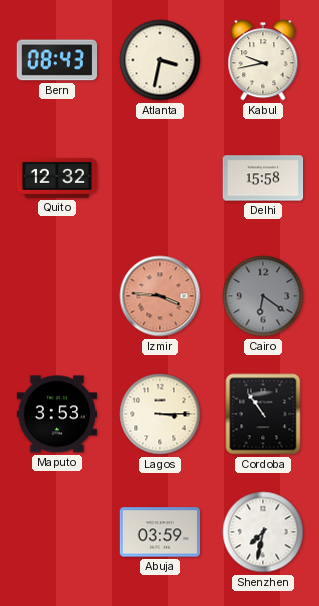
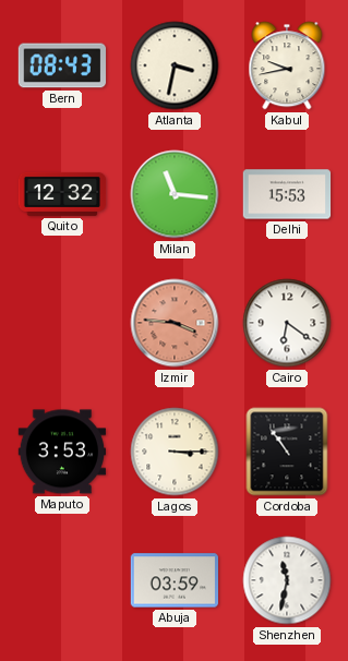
Milan: none -> 11:16
Delhi: 15:58 -> 15:53
Cairo dial: grey -> white
Shenzhen: 7:32 -> 11:32
